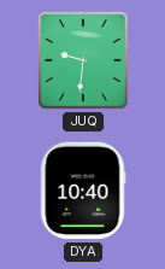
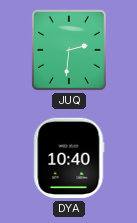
JUQ: 9:31 -> 2:31
